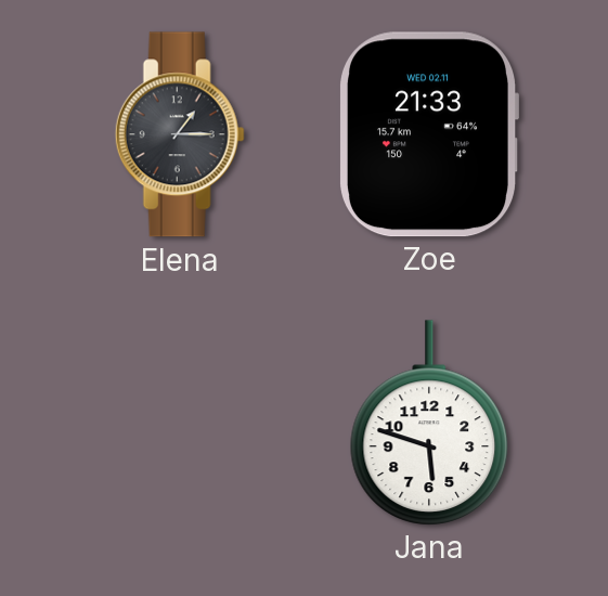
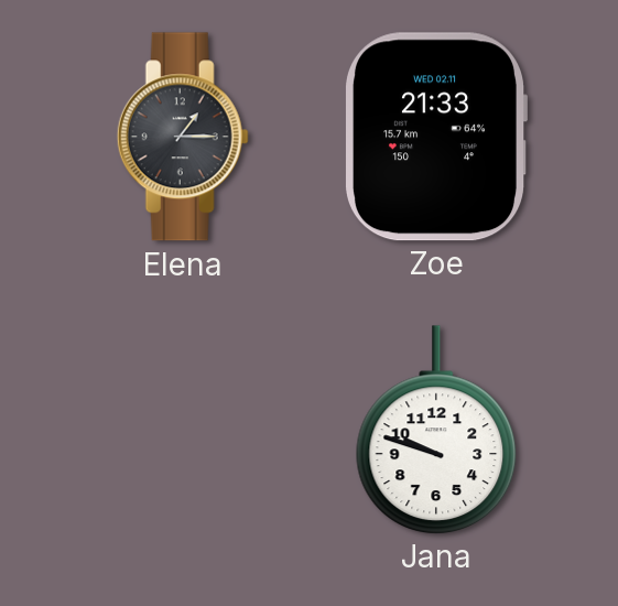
Jana: 5:48 -> 9:48
